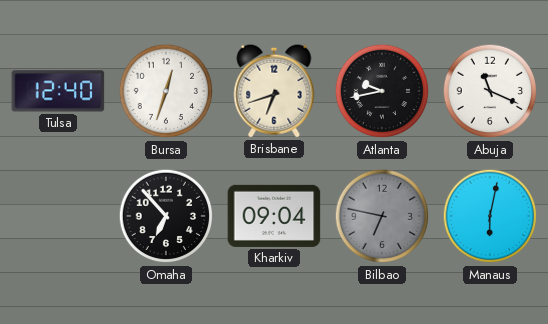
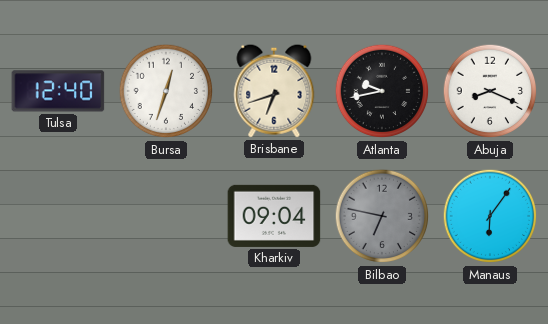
Abuja: 11:19 -> 8:19
Omaha: 6:53 -> none
Manaus: 6:02 -> 6:06
